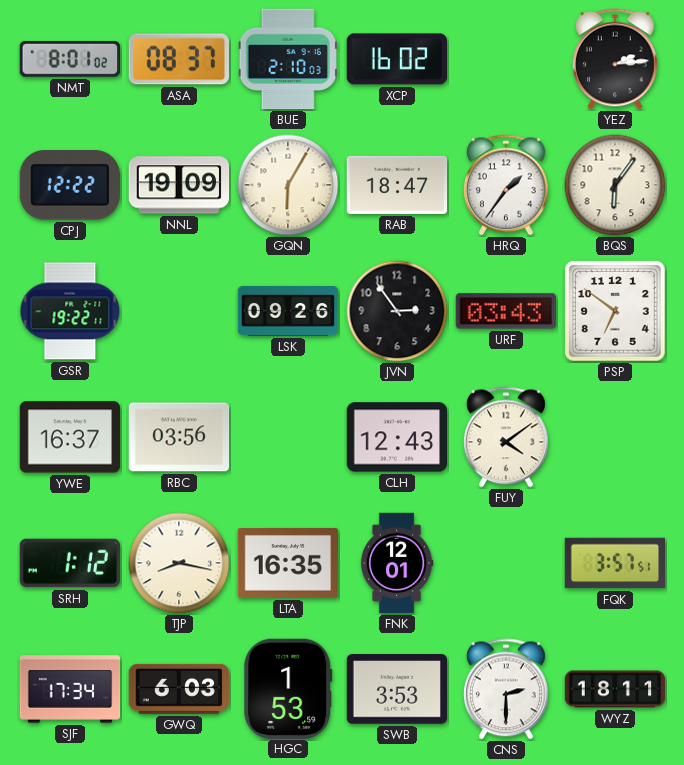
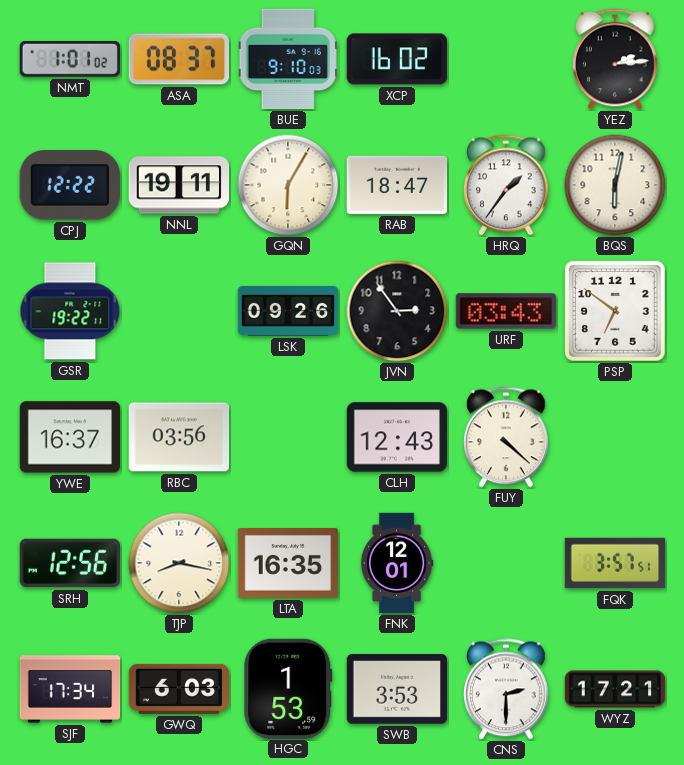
NMT: 8:01 -> 1:01
BUE: 2:10 -> 9:10
NNL: 19:09 -> 19:11
BQS: 6:06 -> 6:02
FUY: 4:09 -> 4:22
SRH: 1:12 -> 12:56
WYZ: 18:11 -> 17:21
